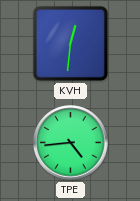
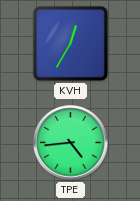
KVH: 12:31 -> 12:35
